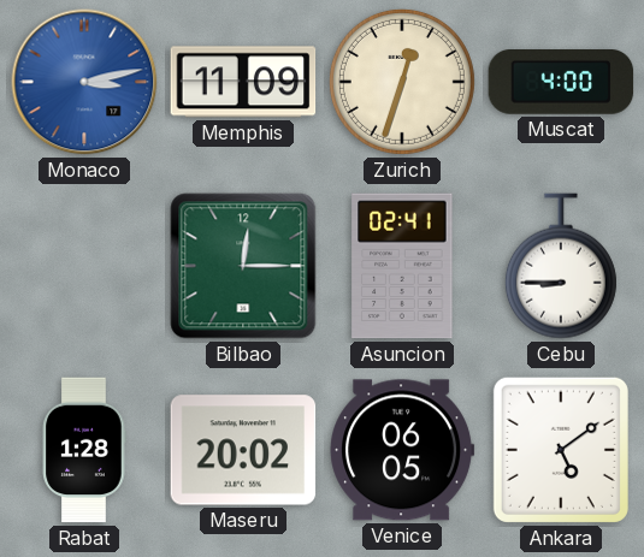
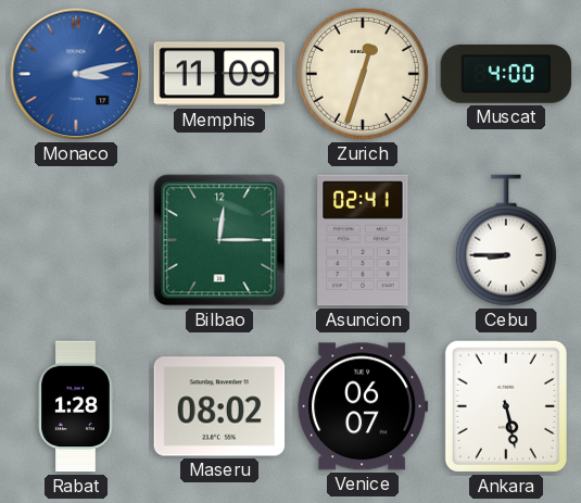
Maseru: 20:02 -> 08:02
Venice: 06:05 -> 06:07
Ankara: 5:09 -> 5:28
